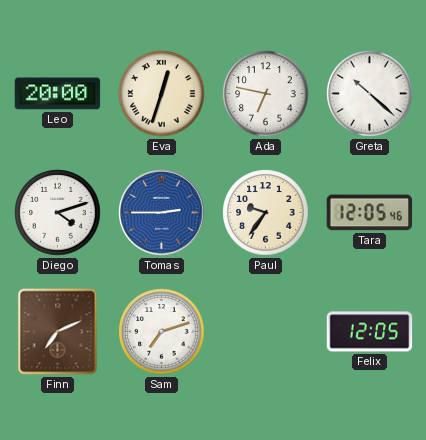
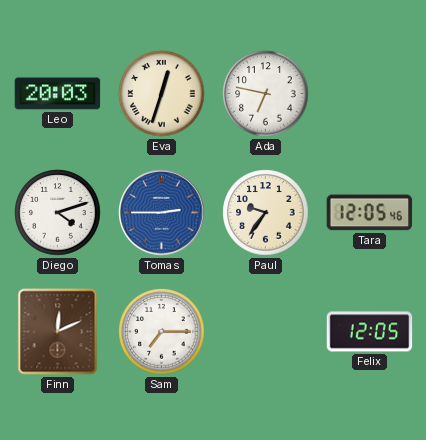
Leo: 20:00 -> 20:03
Greta: 10:22 -> none
Finn: 7:11 -> 12:11
Sam: 7:12 -> 7:15
